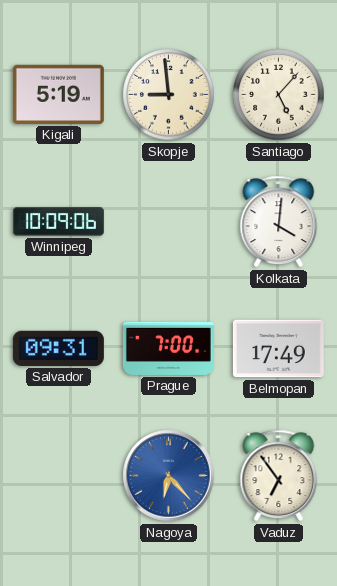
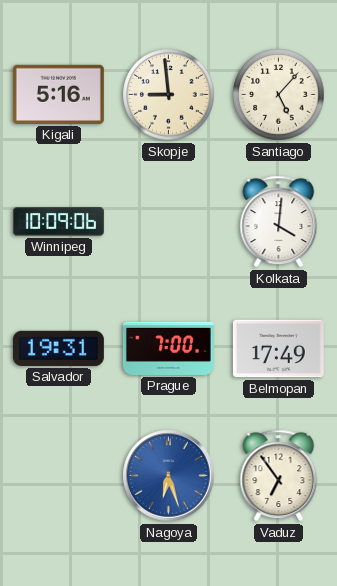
Kigali: 5:19 -> 5:16
Salvador: 09:31 -> 19:31
Nagoya: 6:23 -> 6:27
